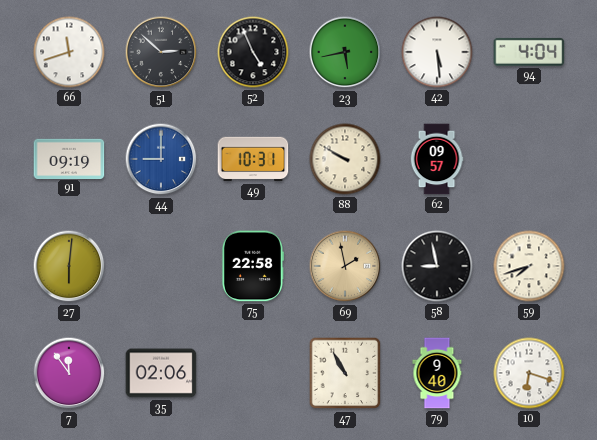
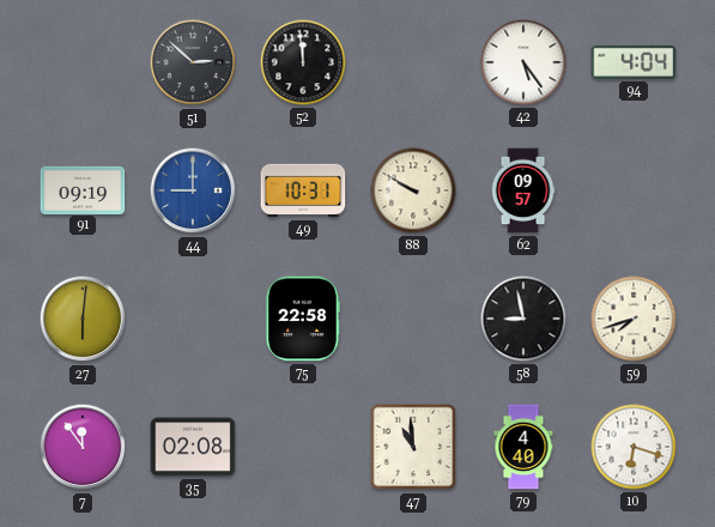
66: 11:42 -> none
52: 4:56 -> 11:59
23: 5:43 -> none
42: 5:29 -> 5:24
69: 1:58 -> none
35: 02:06 -> 02:08
47: 10:55 -> 10:59
79: 9:40 -> 4:40
